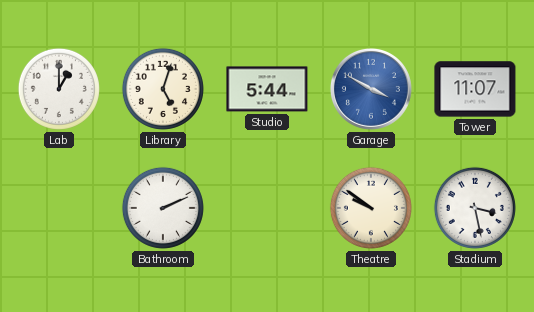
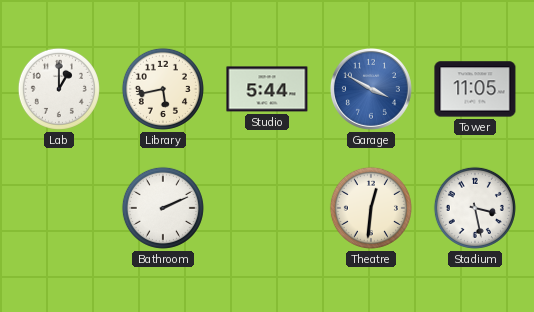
Library: 5:03 -> 5:43
Tower: 11:07 -> 11:05
Theatre: 9:51 -> 12:31
